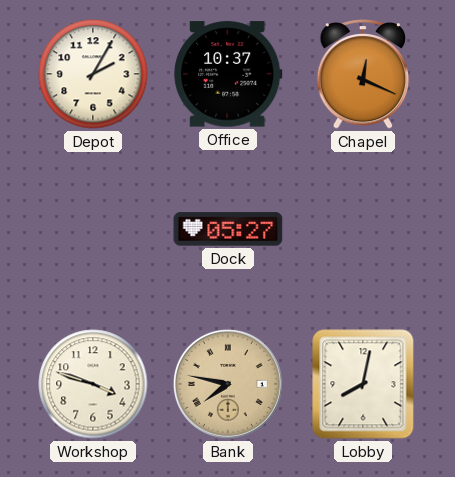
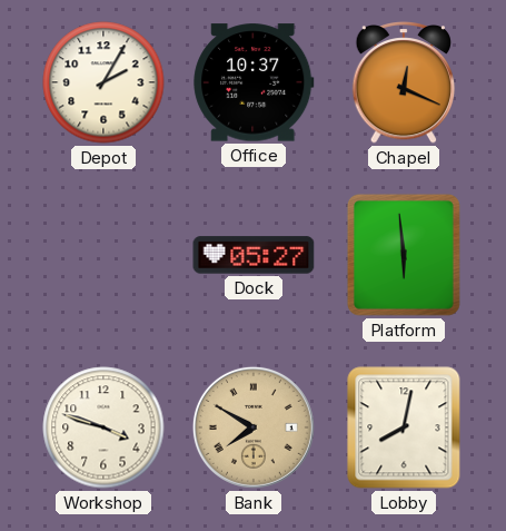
Platform: none -> 5:59
Bank: 7:47 -> 7:50
